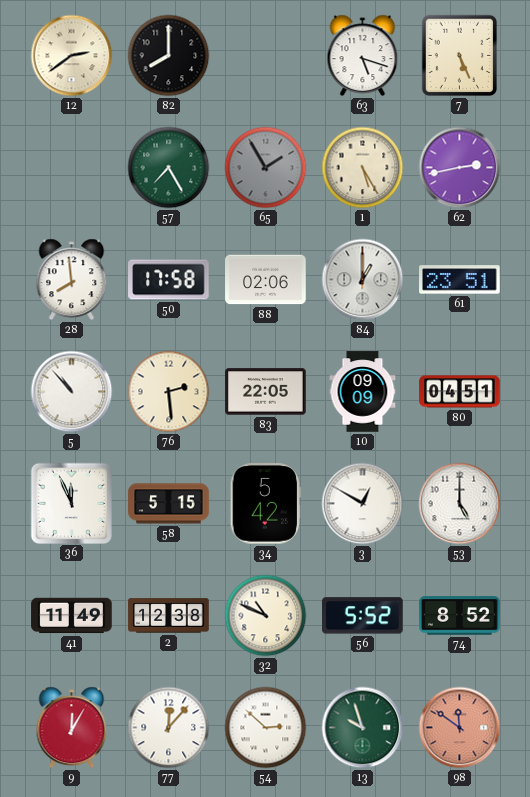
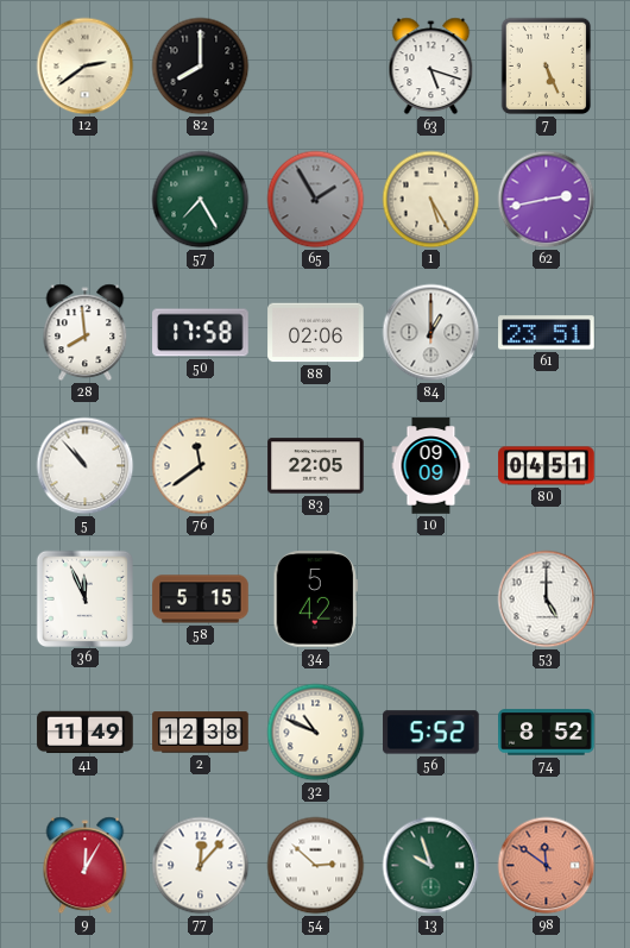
76: 2:29 -> 11:39
3: 12:50 -> none
